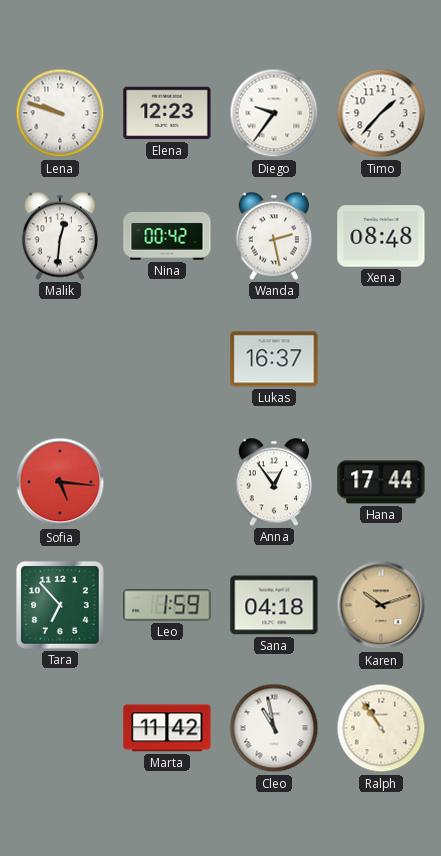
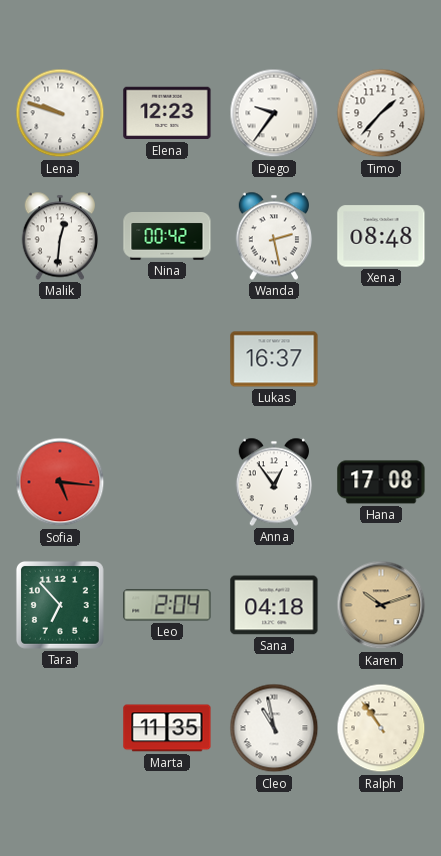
Hana: 17:44 -> 17:08
Leo: 1:59 -> 2:04
Marta: 11:42 -> 11:35
